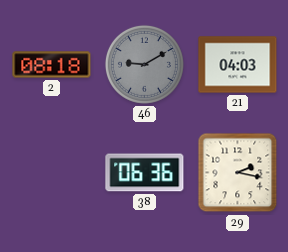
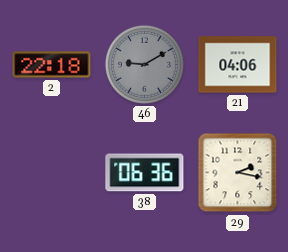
2: 08:18 -> 22:18
21: 04:03 -> 04:06
